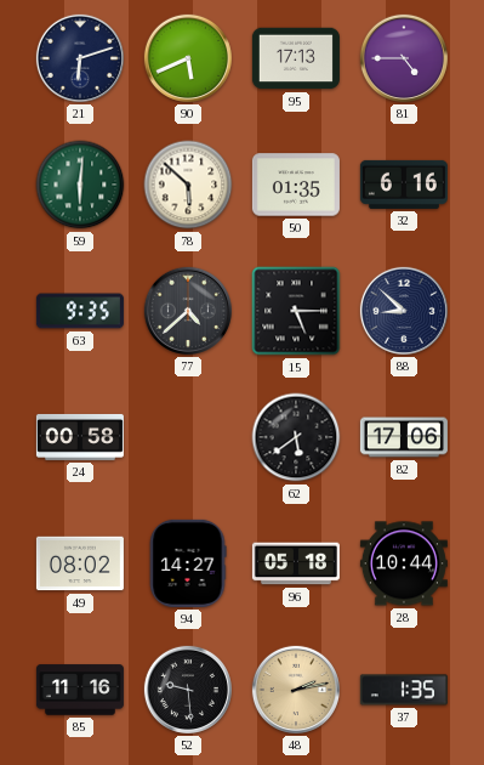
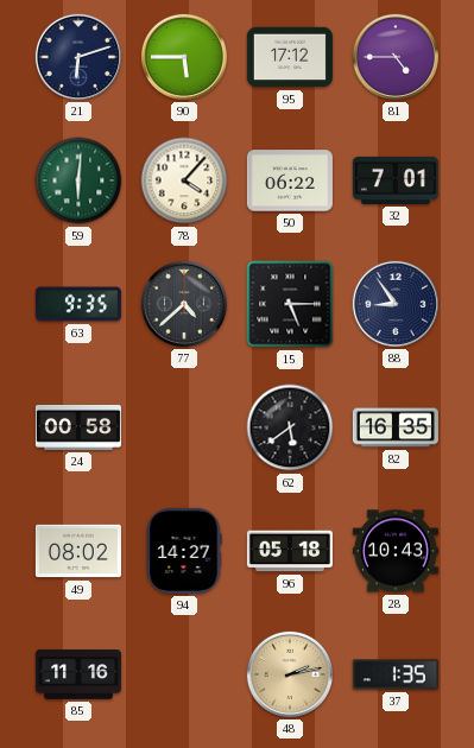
90: 5:41 -> 5:45
95: 17:13 -> 17:12
78: 5:52 -> 4:07
50: 01:35 -> 06:22
32: 6:16 -> 7:01
88: 8:52 -> 8:54
82: 17:06 -> 16:35
28: 10:44 -> 10:43
52: 9:29 -> none
